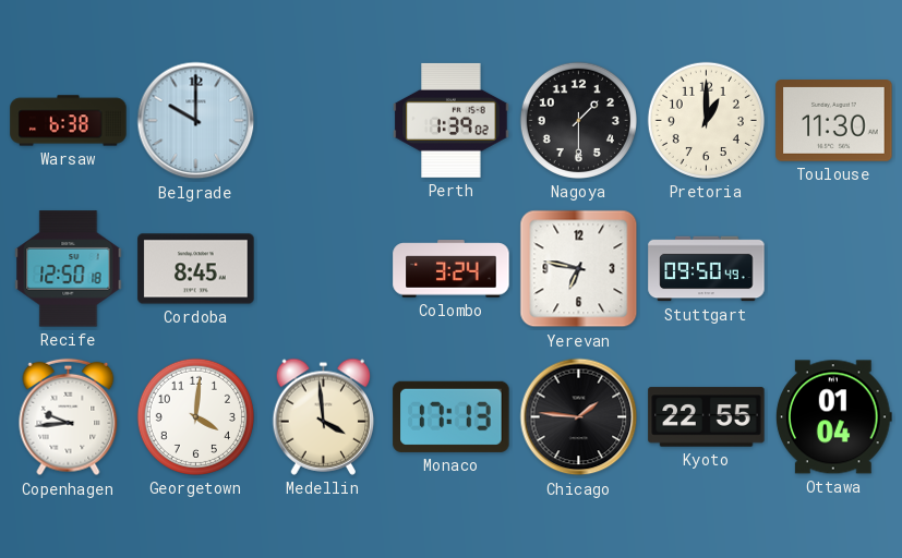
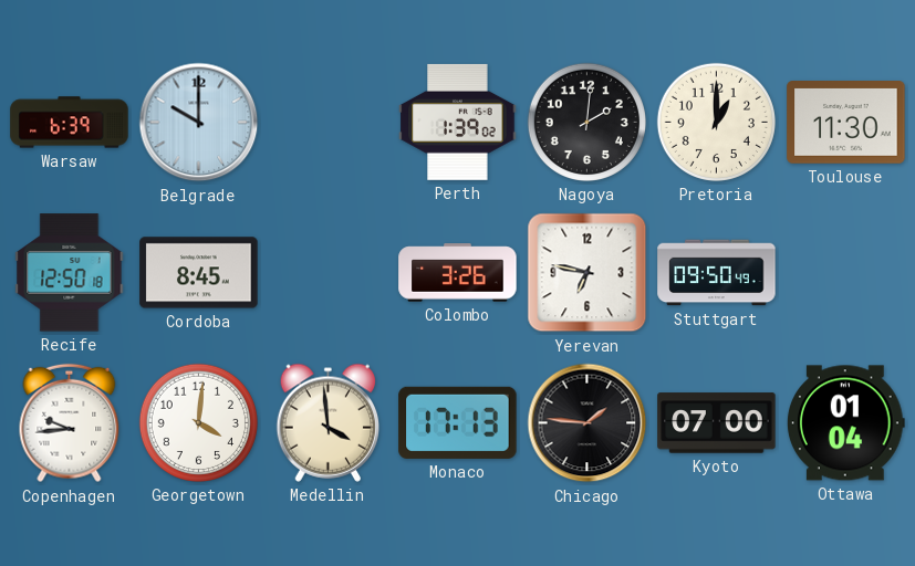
Warsaw: 6:38 -> 6:39
Nagoya: 1:30 -> 2:01
Colombo: 3:24 -> 3:26
Kyoto: 22:55 -> 07:00
